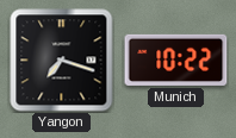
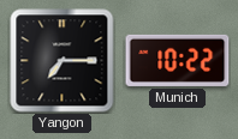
Yangon: 7:18 -> 7:15
